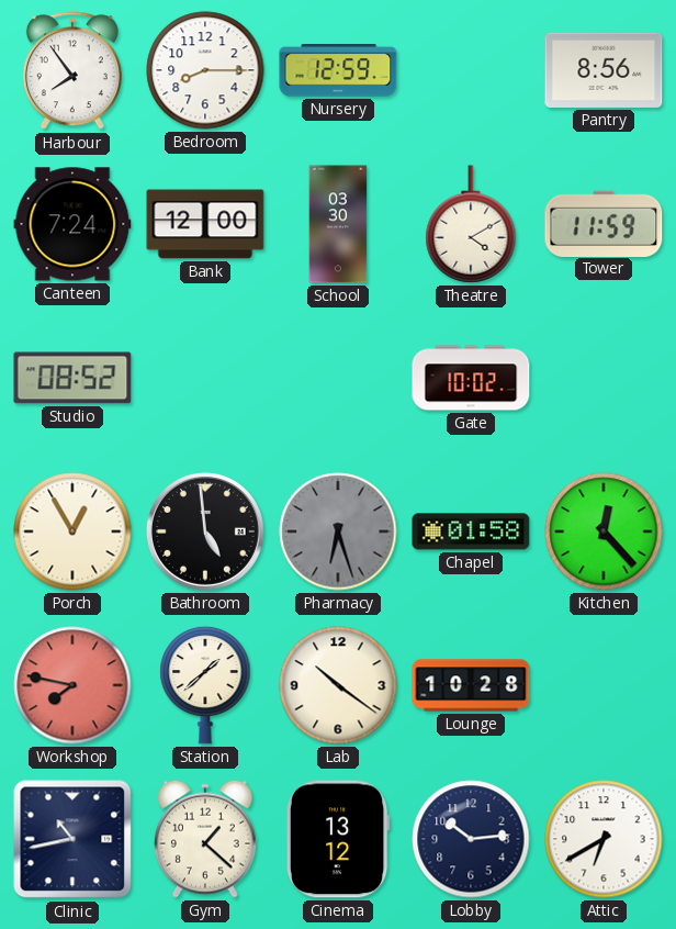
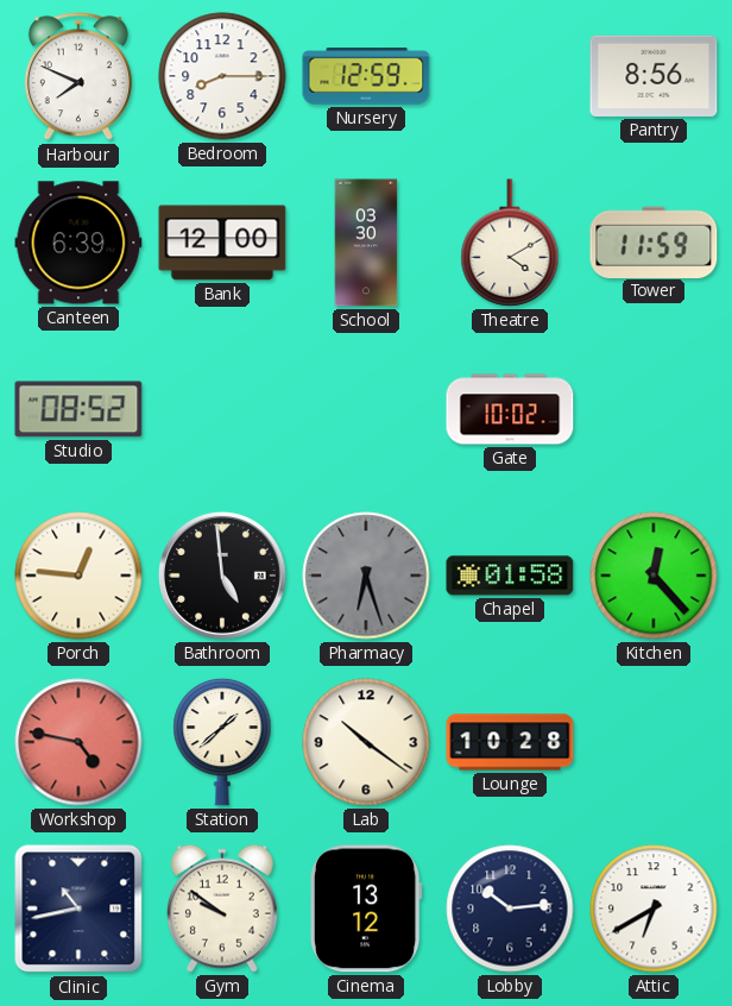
Harbour: 7:54 -> 7:49
Canteen: 7:24 -> 6:39
Porch: 12:55 -> 12:46
Workshop: 7:47 -> 4:47
Gym: 1:22 -> 9:51
